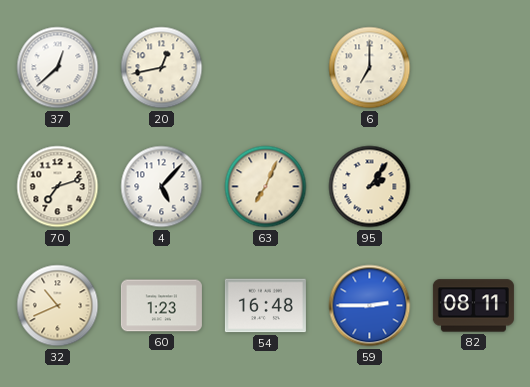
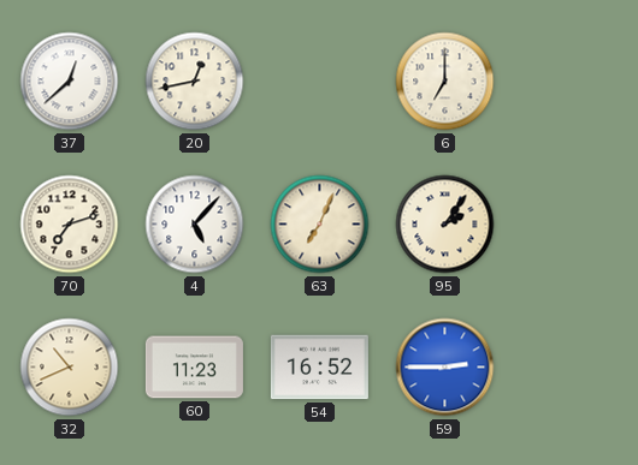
60: 1:23 -> 11:23
54: 16:48 -> 16:52
82: 08:11 -> none
